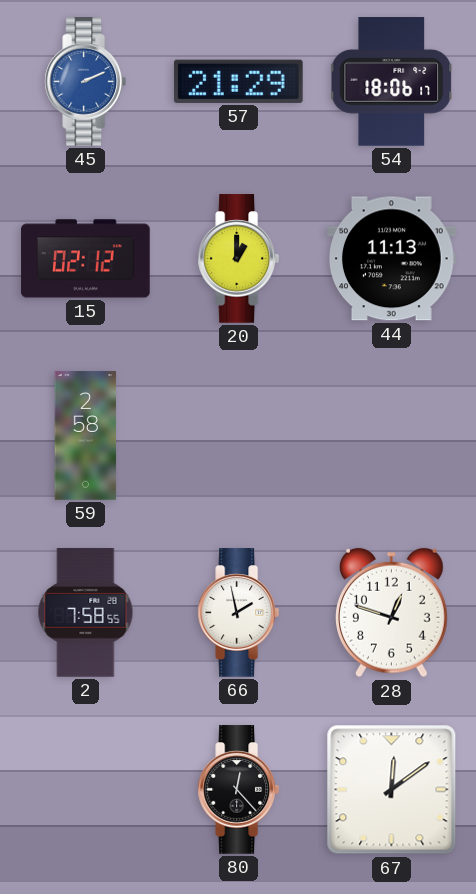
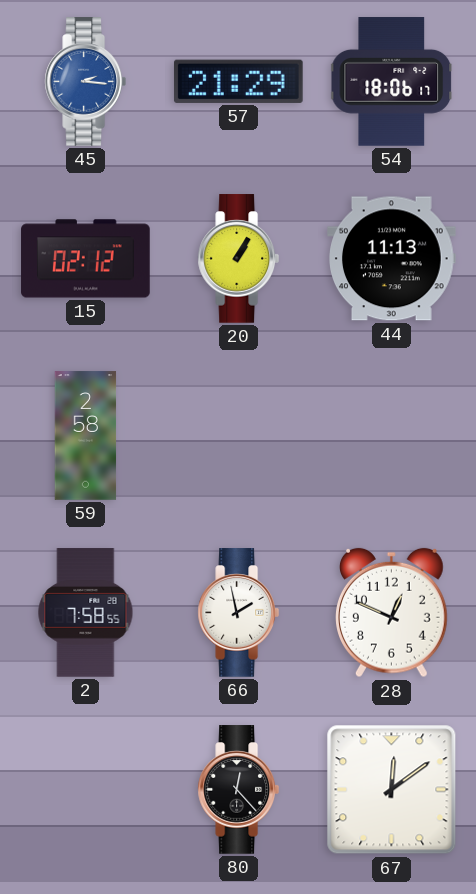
45: 2:11 -> 2:16
20: 1:00 -> 1:05
28: 12:48 -> 12:49
